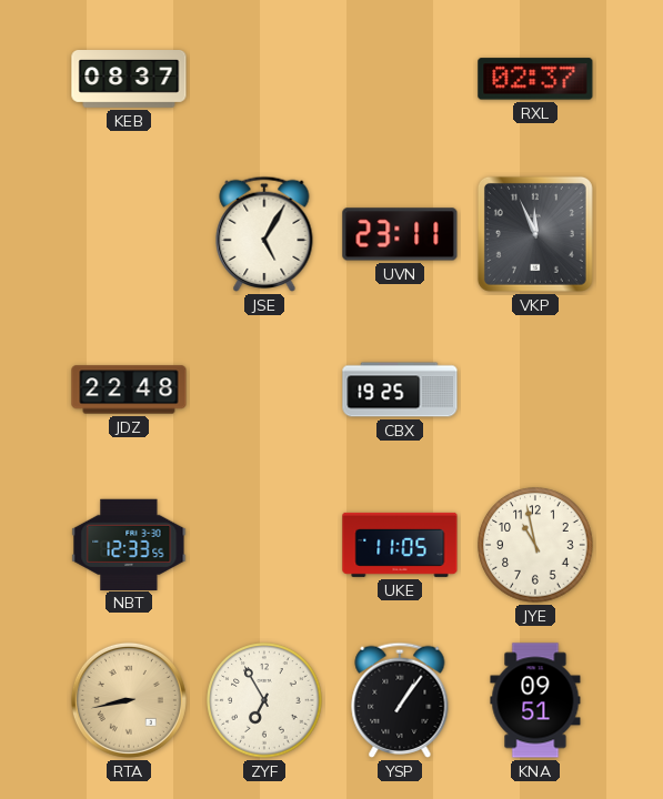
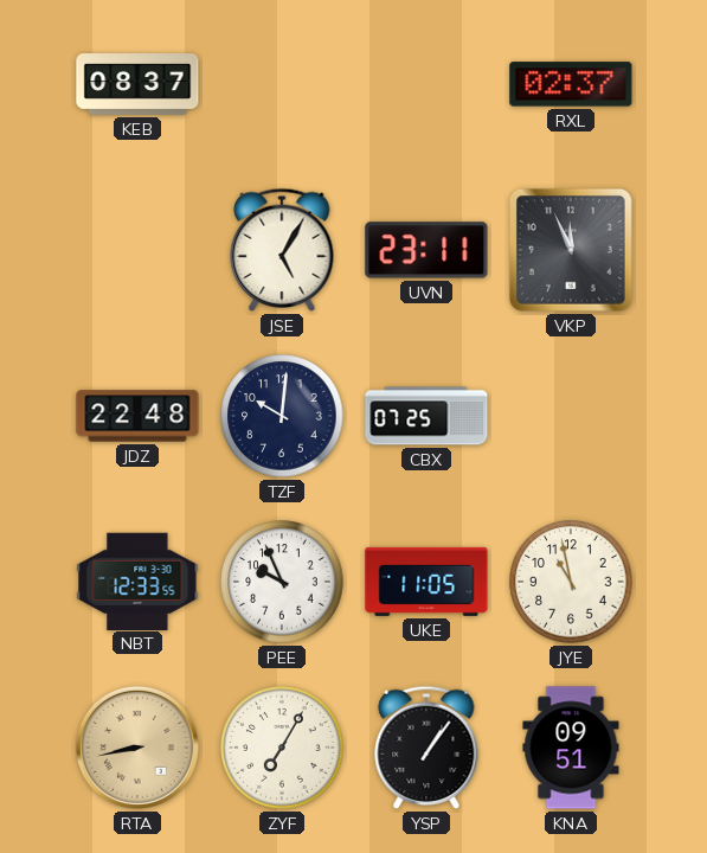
TZF: none -> 10:01
CBX: 19:25 -> 07:25
PEE: none -> 9:56
ZYF: 6:55 -> 7:05
